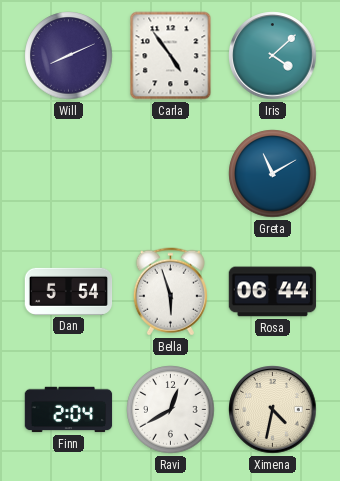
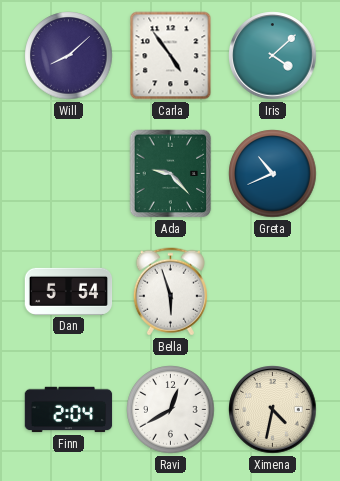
Will: 8:11 -> 8:08
Ada: none -> 9:23
Greta: 11:10 -> 10:41
Rosa: 06:44 -> none
